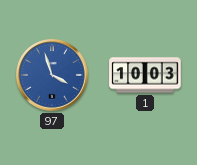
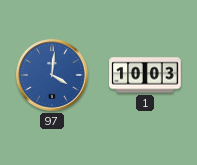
97: 3:57 -> 4:01
